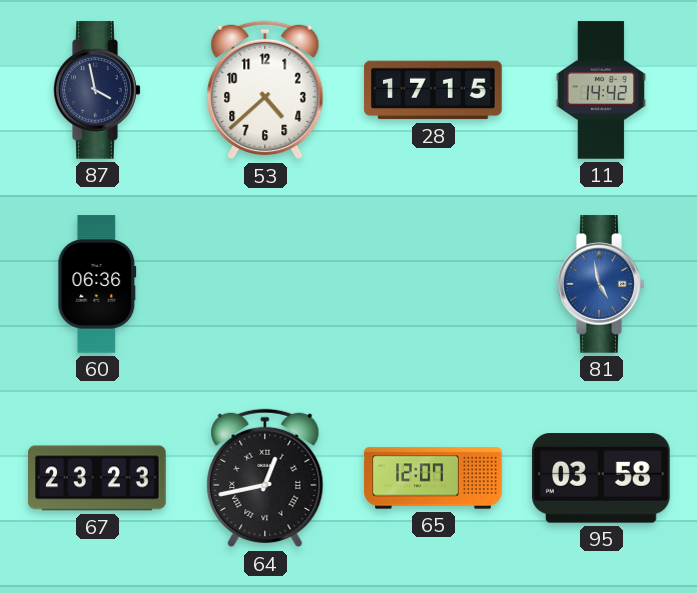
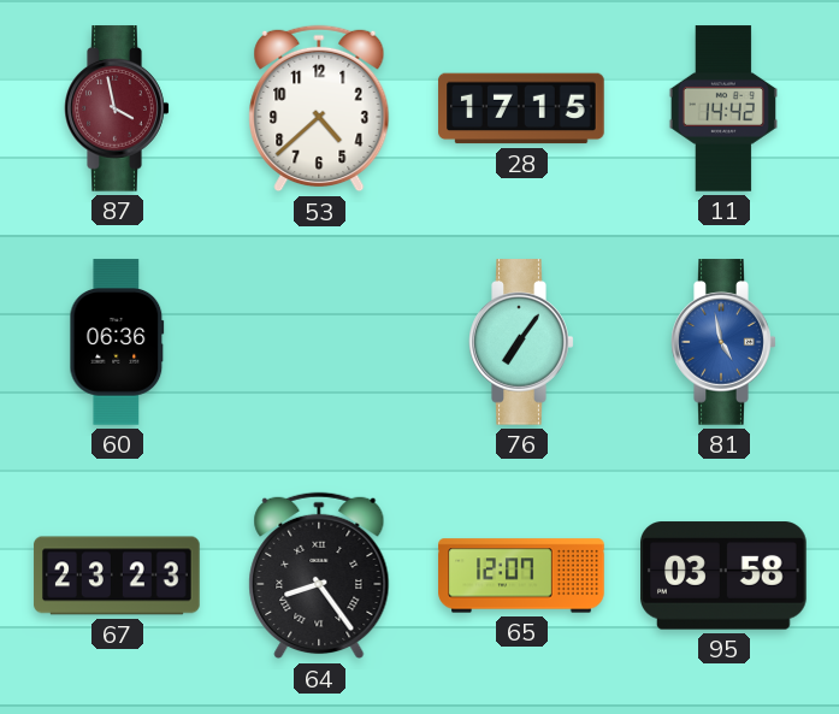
87 dial: navy -> burgundy
76: none -> 7:06
64: 12:43 -> 8:24
